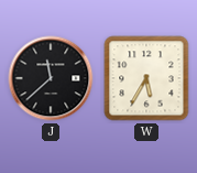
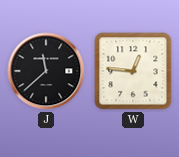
W: 5:35 -> 12:46
